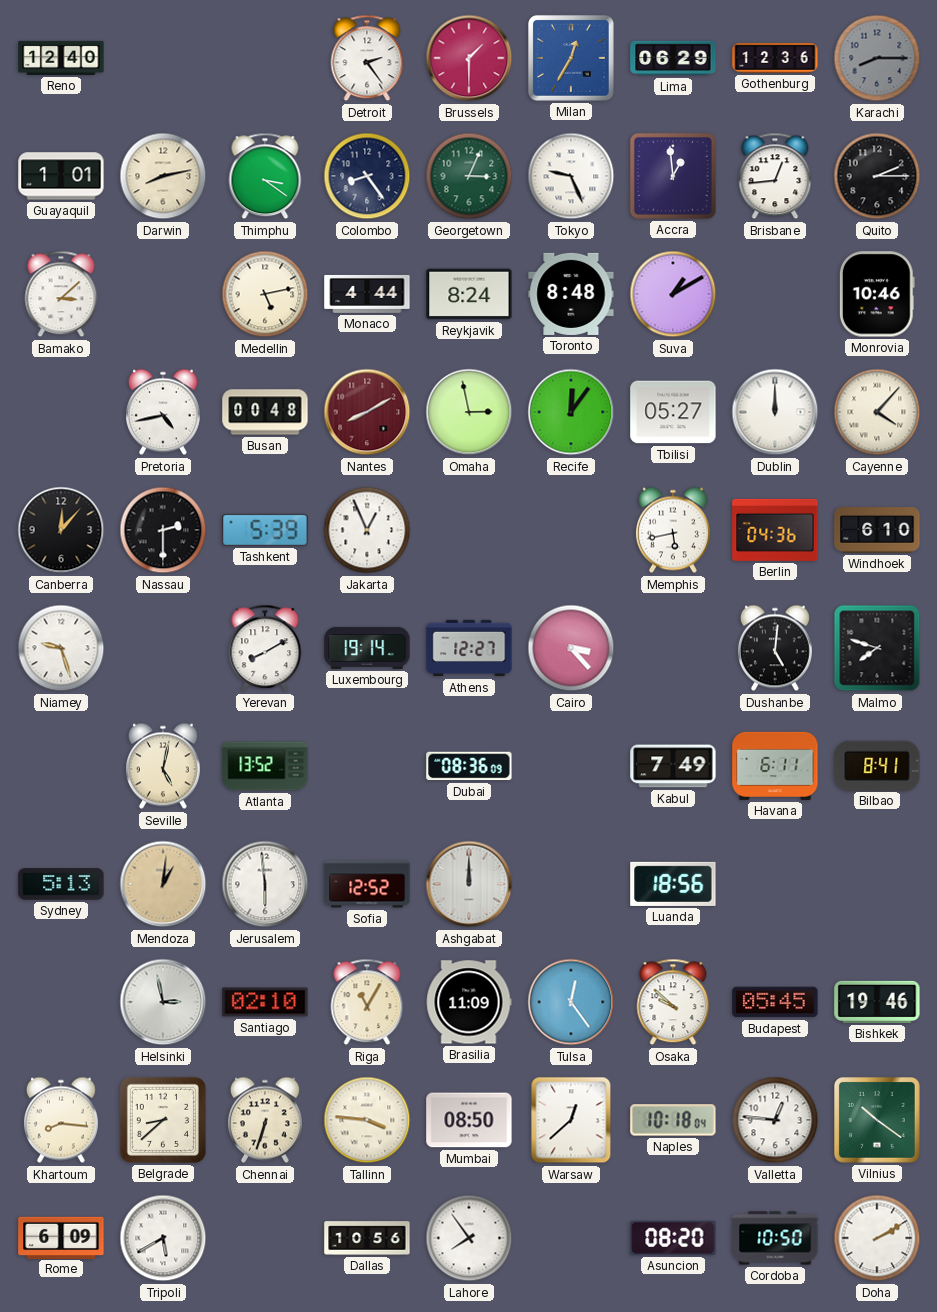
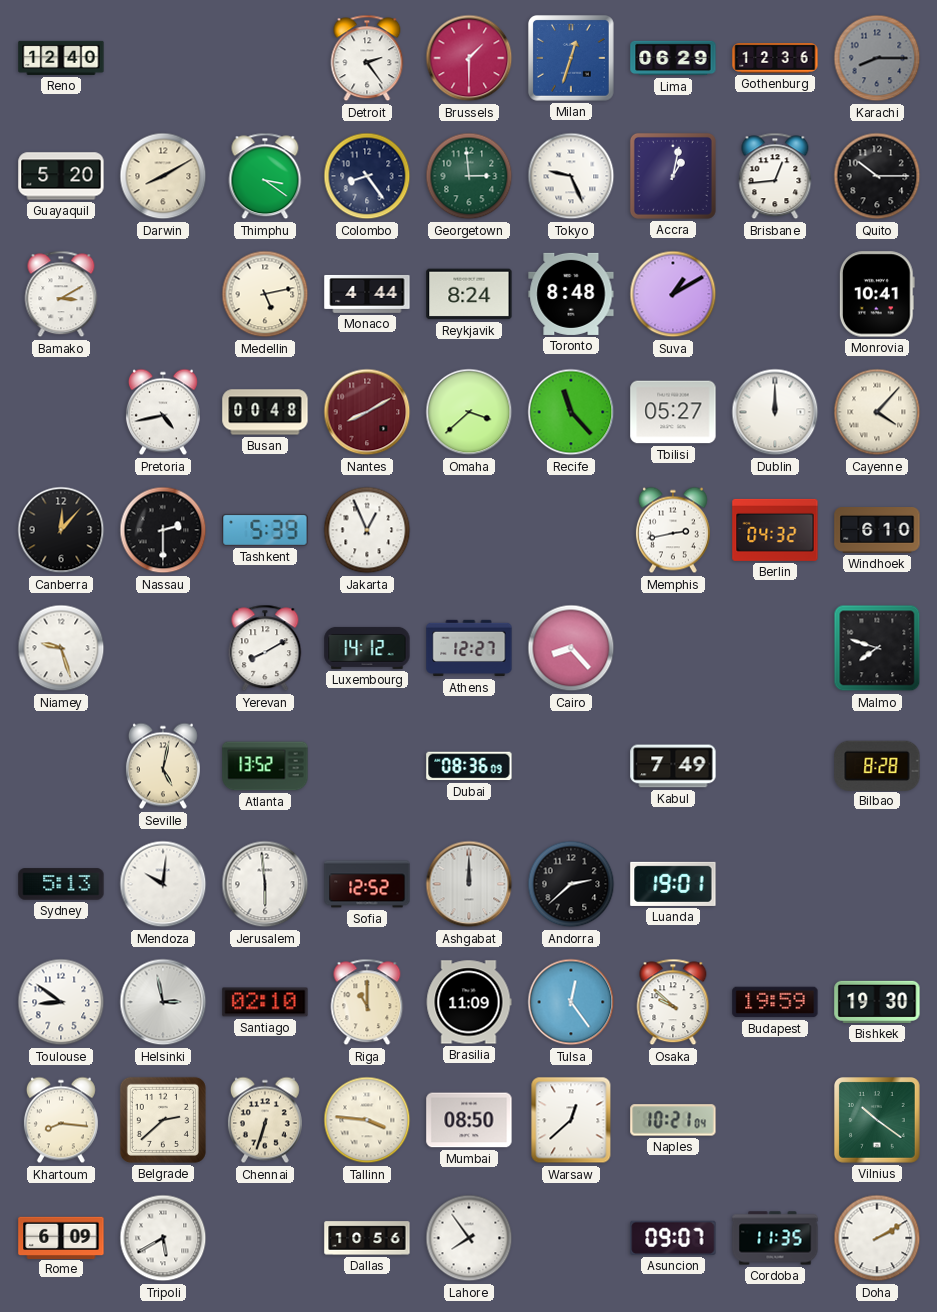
Milan: 12:35 -> 12:33
Guayaquil: 1:01 -> 5:20
Darwin: 8:13 -> 8:10
Georgetown: 3:04 -> 2:59
Accra: 12:59 -> 1:02
Quito: 2:15 -> 10:15
Bamako: 3:08 -> 3:10
Monrovia: 10:46 -> 10:41
Omaha: 2:58 -> 3:38
Recife: 12:06 -> 11:23
Memphis: 5:43 -> 2:43
Berlin: 04:36 -> 04:32
Luxembourg: 19:14 -> 14:12
Cairo: 3:23 -> 8:23
Dushanbe: 5:01 -> none
Havana: 6:11 -> none
Bilbao: 8:41 -> 8:28
Mendoza: 1:01 -> 10:01
Mendoza dial: champagne -> white
Andorra: none -> 2:38
Luanda: 18:56 -> 19:01
Toulouse: none -> 8:51
Riga: 11:05 -> 11:00
Budapest: 05:45 -> 19:59
Bishkek: 19:46 -> 19:30
Belgrade: 8:38 -> 2:38
Naples: 10:18 -> 10:21
Valletta: 12:46 -> none
Asuncion: 08:20 -> 09:07
Cordoba: 10:50 -> 11:35
